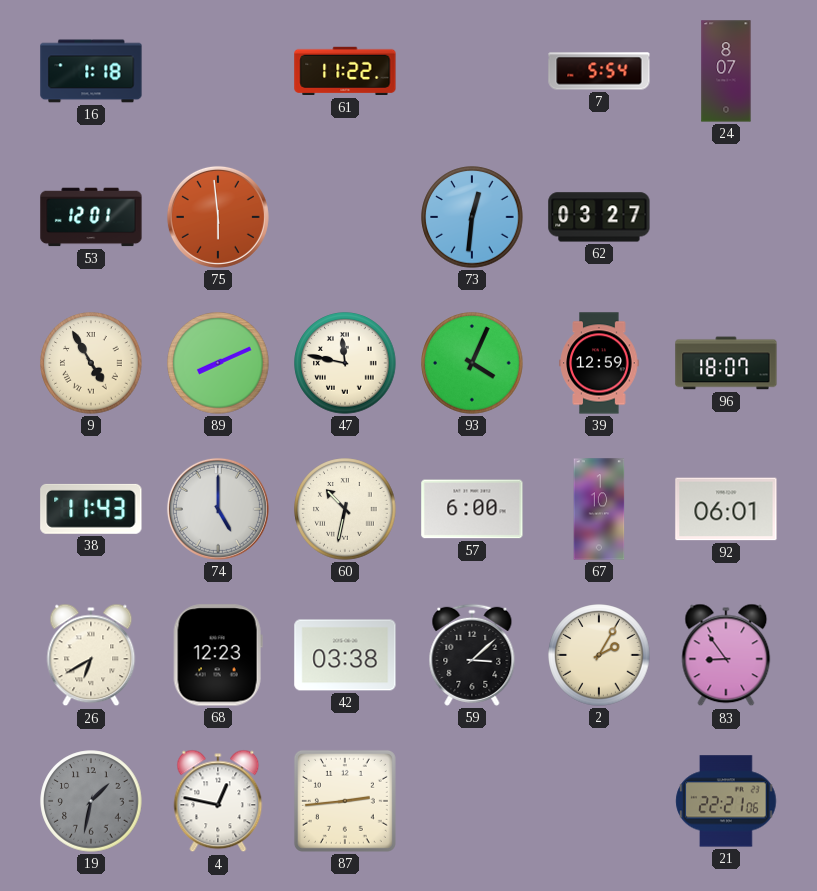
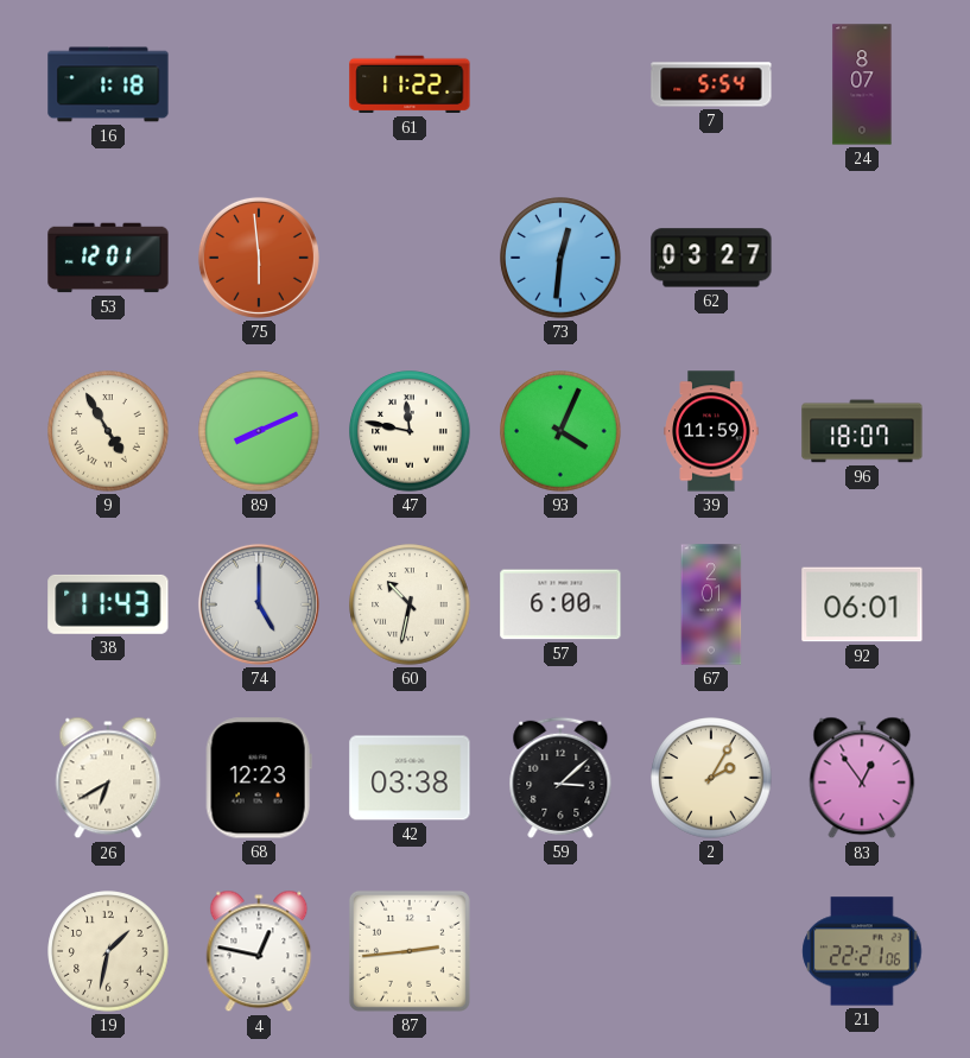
39: 12:59 -> 11:59
67: 1:10 -> 2:01
83: 8:54 -> 12:54
19 dial: grey -> cream
